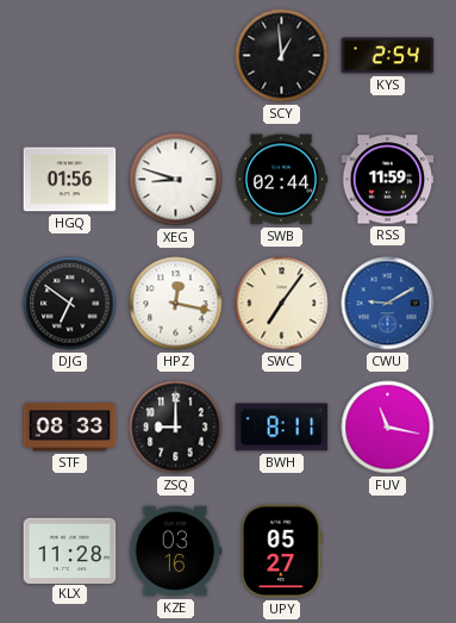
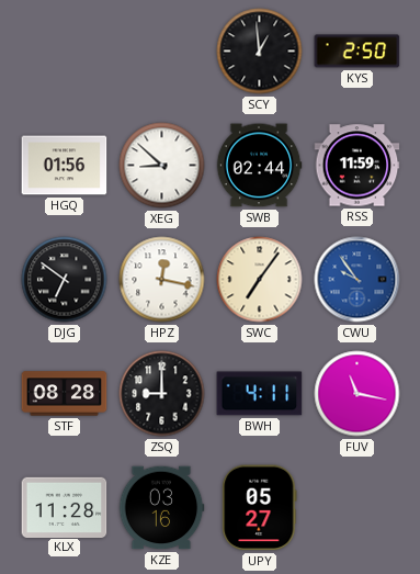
KYS: 2:54 -> 2:50
XEG: 8:48 -> 8:52
CWU: 9:10 -> 9:54
STF: 08:33 -> 08:28
BWH: 8:11 -> 4:11
